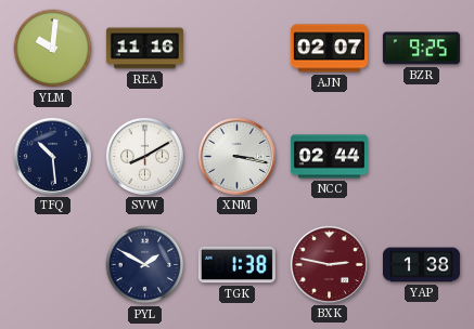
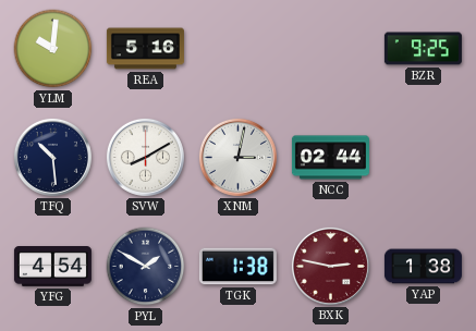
REA: 11:16 -> 5:16
AJN: 02:07 -> none
XNM: 3:17 -> 3:02
YFG: none -> 4:54
